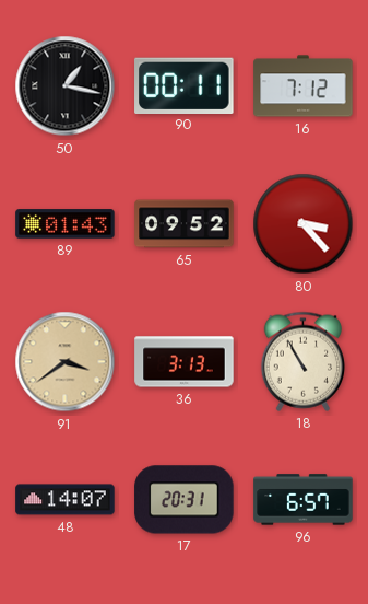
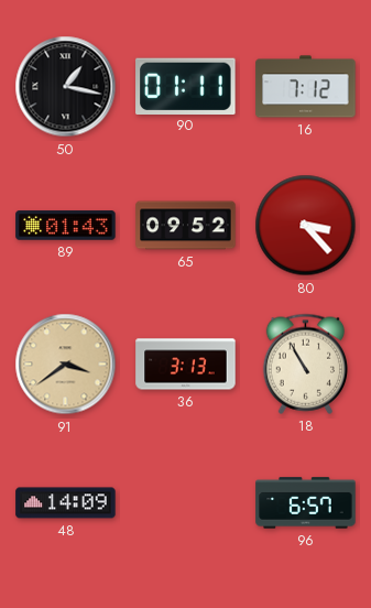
90: 00:11 -> 01:11
48: 14:07 -> 14:09
17: 20:31 -> none
